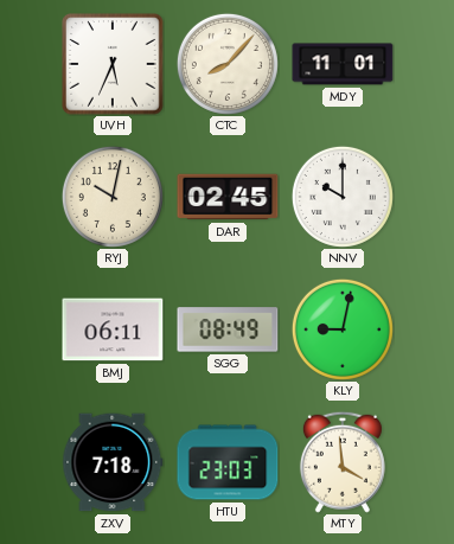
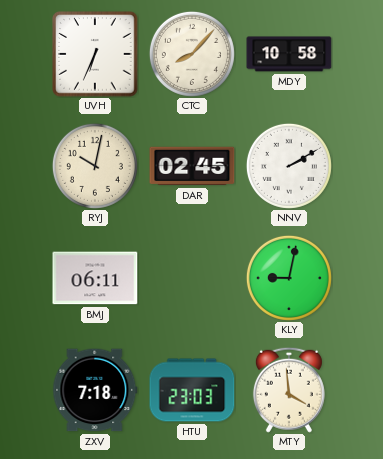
UVH: 5:34 -> 6:34
MDY: 11:01 -> 10:58
NNV: 10:00 -> 2:10
SGG: 08:49 -> none
